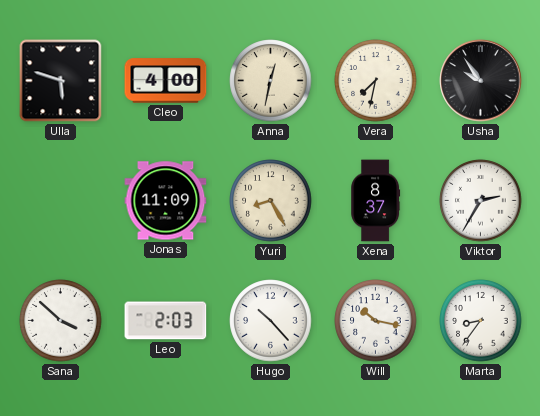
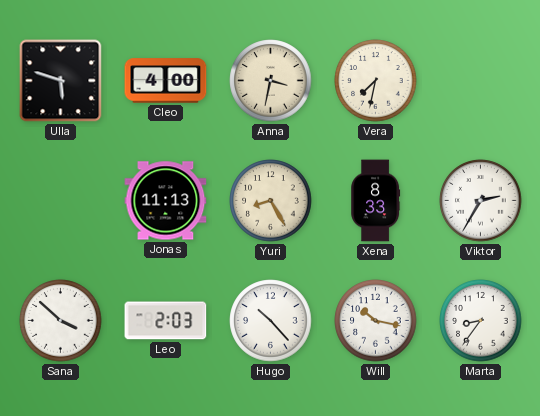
Anna: 12:32 -> 3:32
Usha: 9:54 -> none
Jonas: 11:09 -> 11:13
Xena: 8:37 -> 8:33
